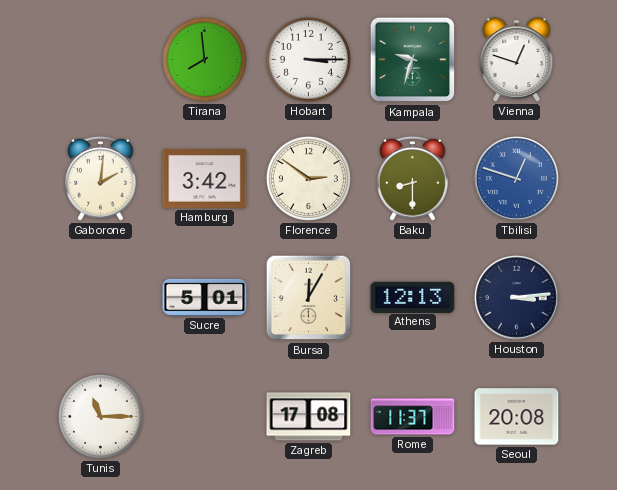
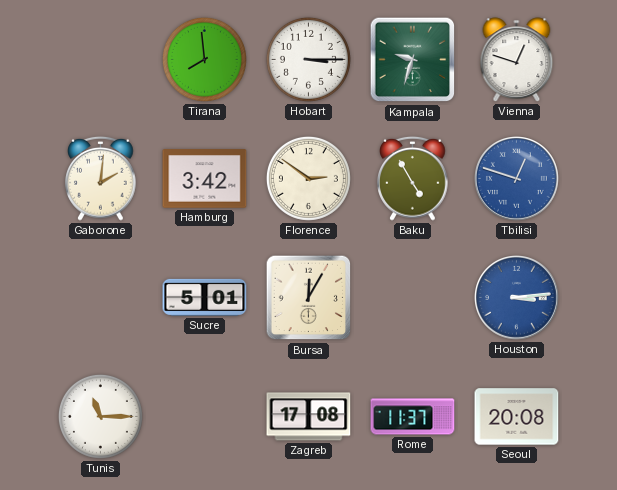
Baku: 8:30 -> 4:55
Athens: 12:13 -> none
Houston dial: navy -> blue
